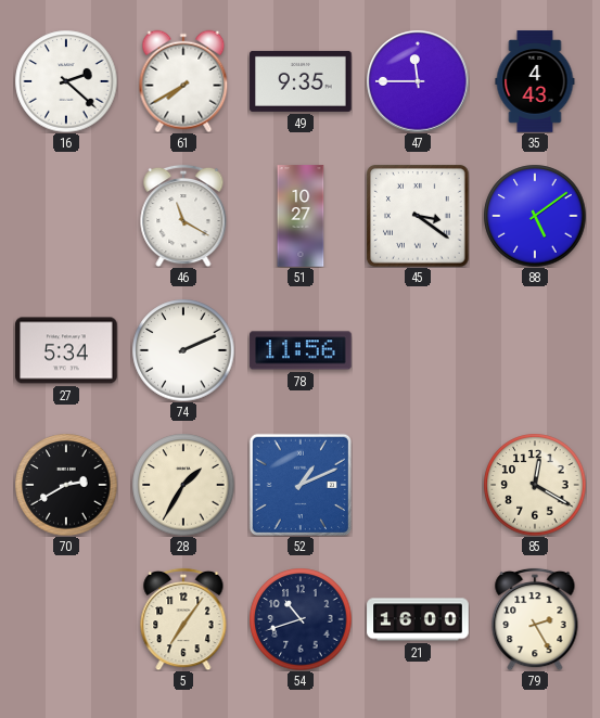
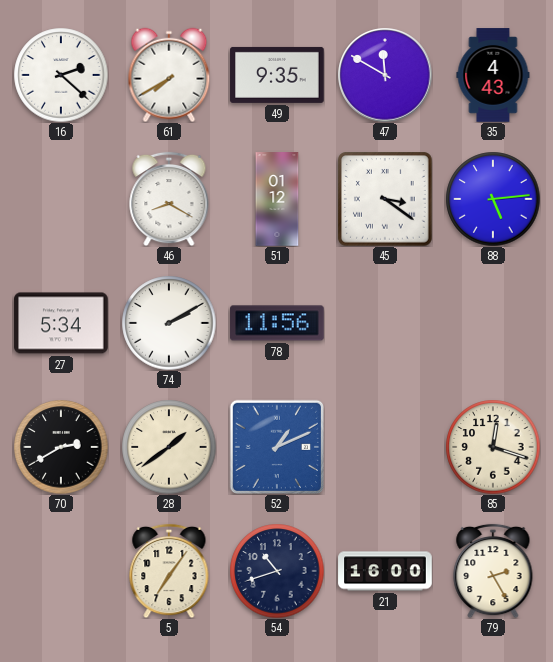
47: 11:45 -> 11:50
46: 11:20 -> 8:20
51: 10:27 -> 01:12
88: 5:09 -> 5:14
74: 2:11 -> 2:10
28: 1:35 -> 1:39
85: 12:20 -> 12:18
